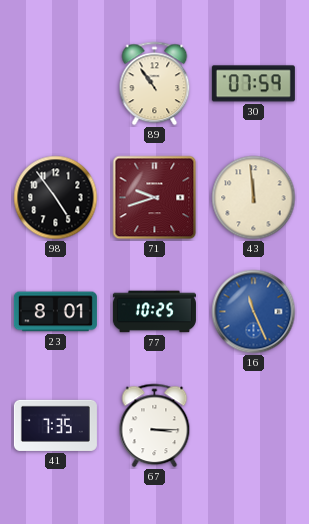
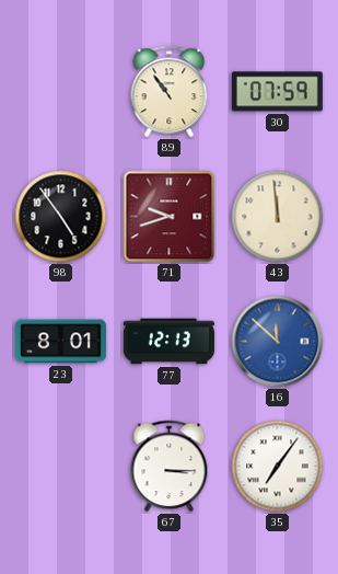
77: 10:25 -> 12:13
16: 11:26 -> 11:52
41: 7:35 -> none
35: none -> 7:06
